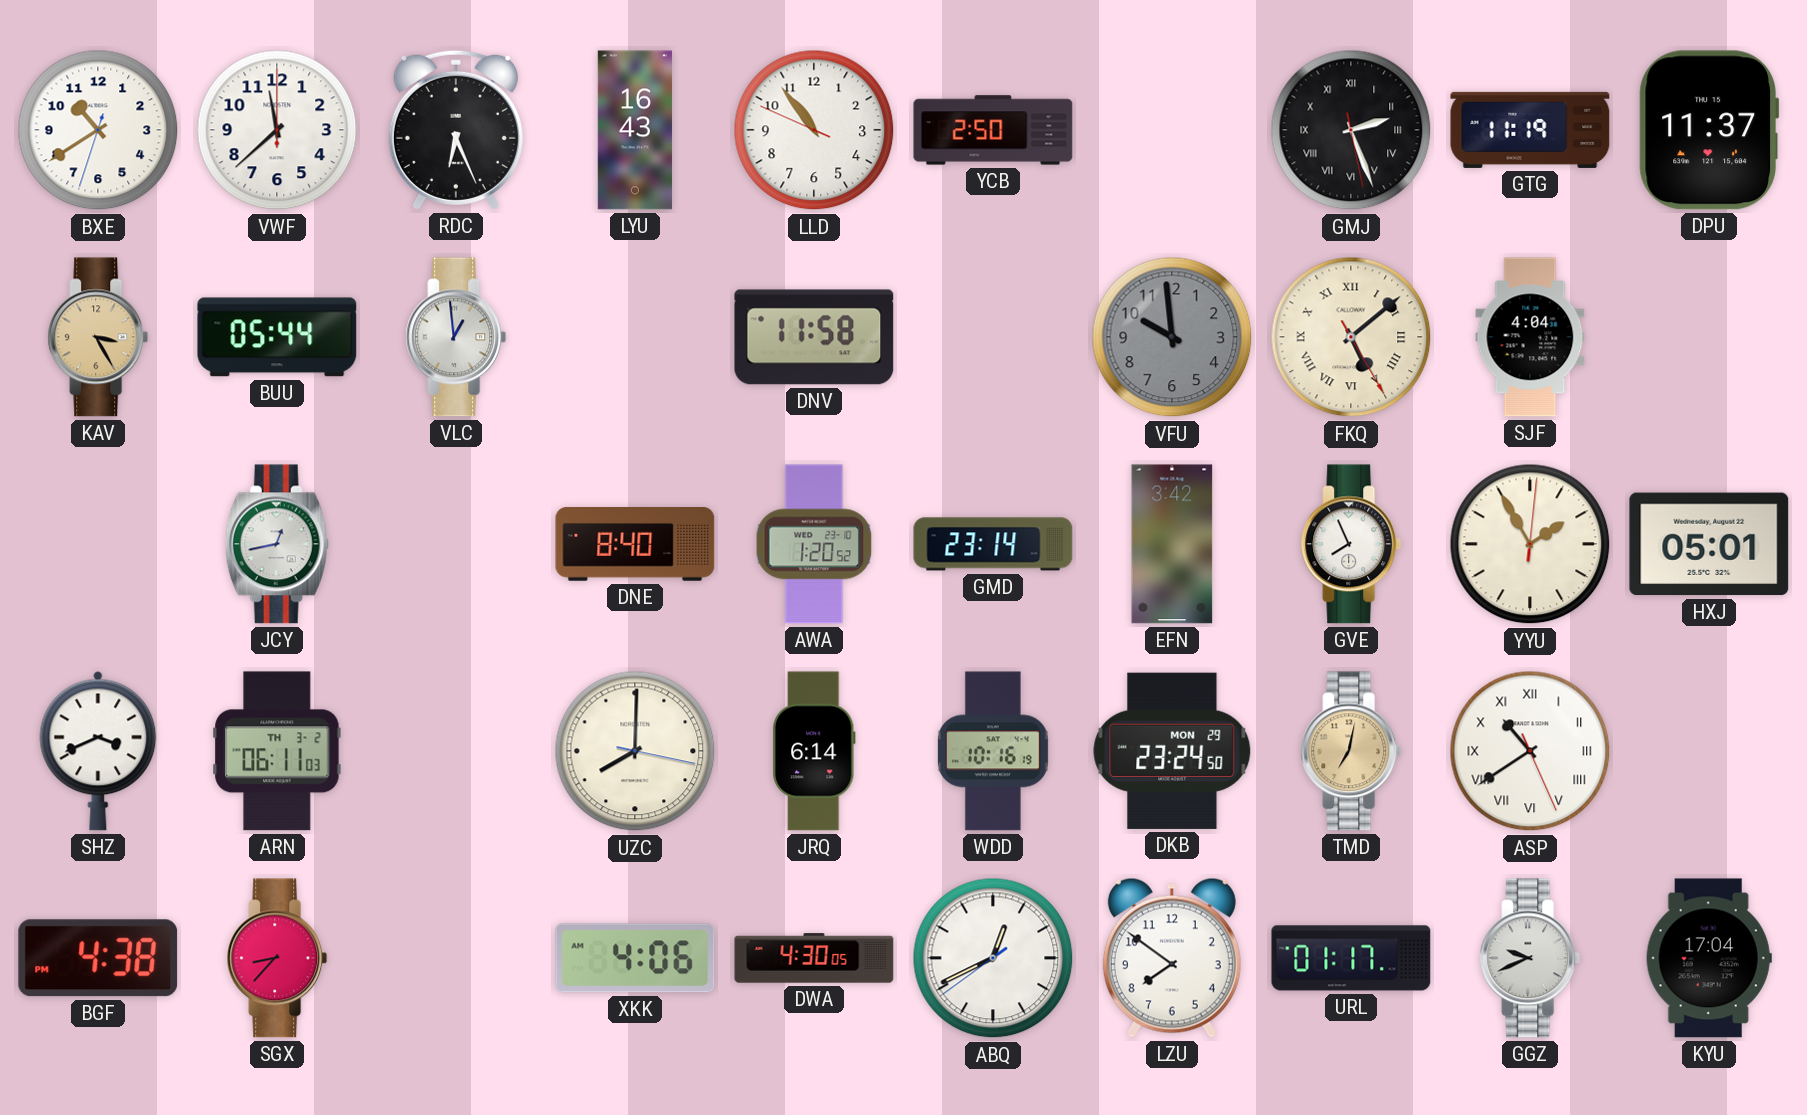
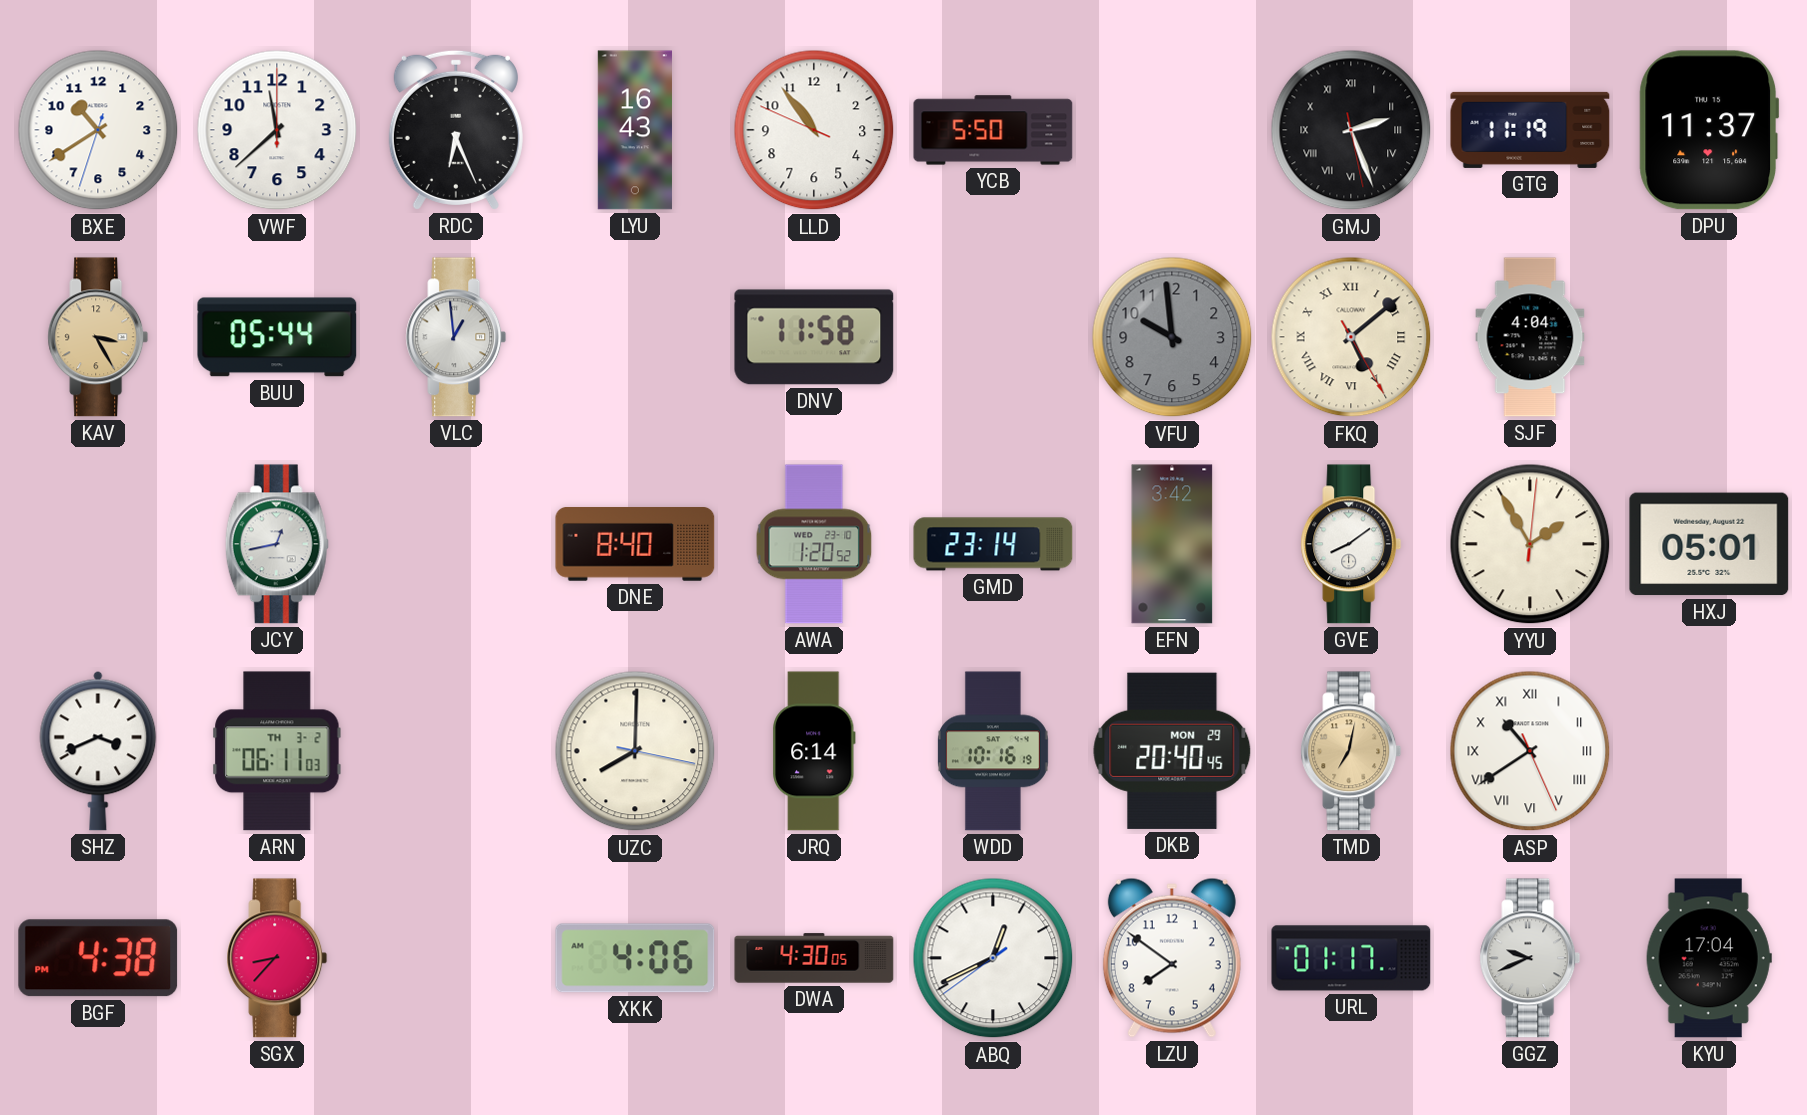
YCB: 2:50 -> 5:50
GVE: 7:56 -> 8:09
DKB: 23:24 -> 20:40
